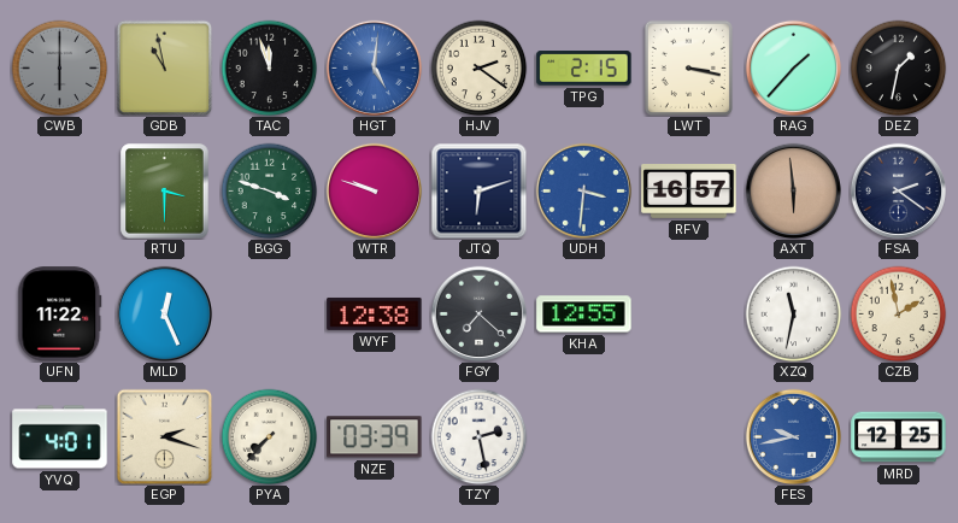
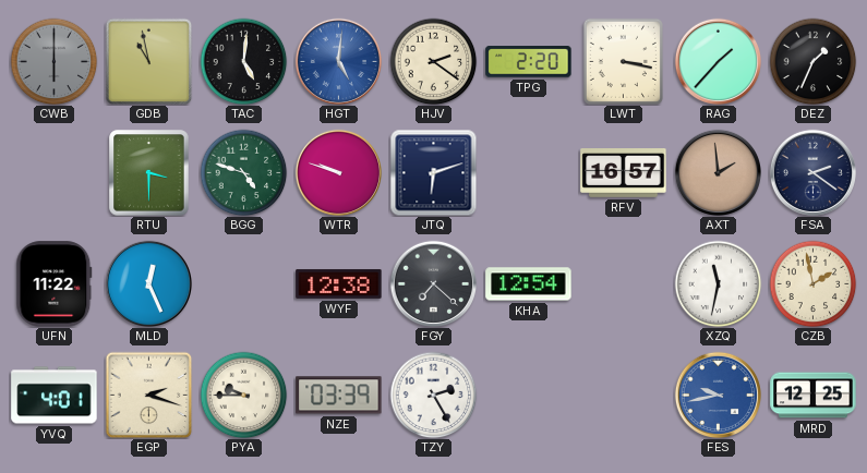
TAC: 11:57 -> 5:01
TPG: 2:15 -> 2:20
DEZ: 1:32 -> 1:34
BGG: 3:48 -> 4:48
UDH: 3:31 -> none
AXT: 5:59 -> 1:59
KHA: 12:55 -> 12:54
PYA: 7:37 -> 9:45
TZY: 2:28 -> 2:25
